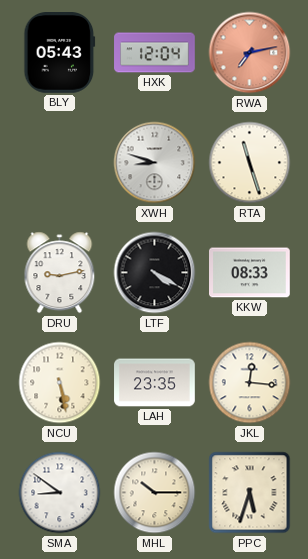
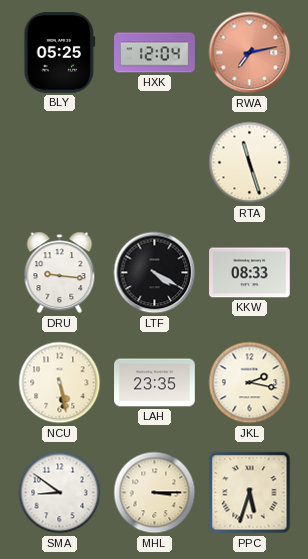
BLY: 05:43 -> 05:25
XWH: 8:48 -> none
DRU: 9:13 -> 9:16
JKL: 12:16 -> 2:17
MHL: 10:15 -> 3:15
